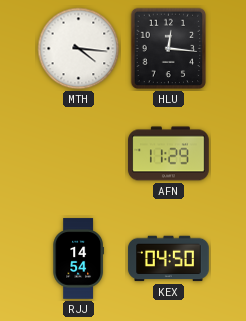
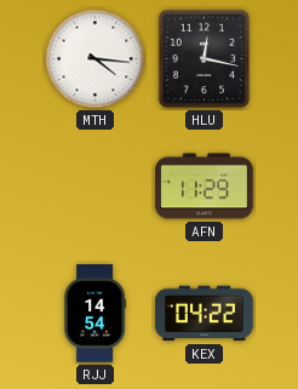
HLU: 12:16 -> 12:17
KEX: 04:50 -> 04:22
